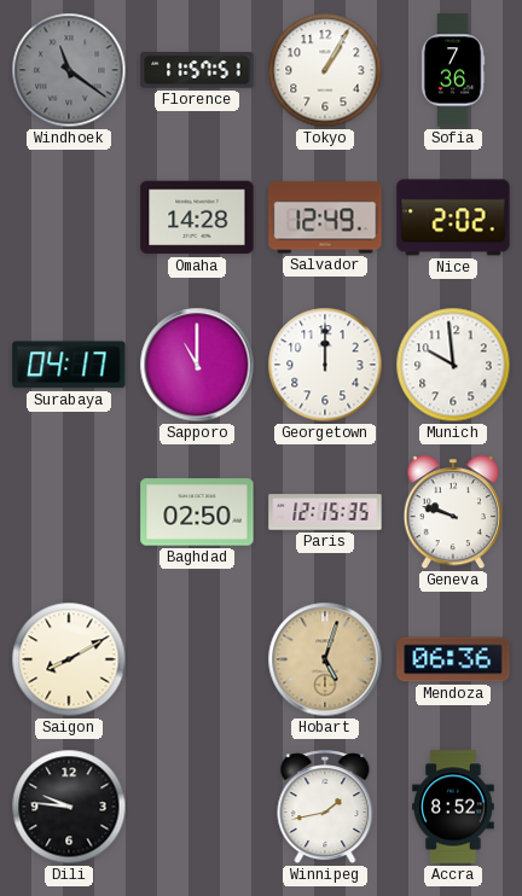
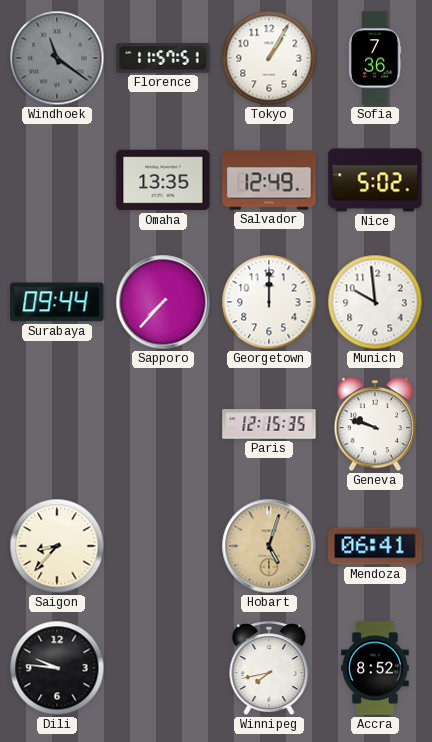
Omaha: 14:28 -> 13:35
Nice: 2:02 -> 5:02
Surabaya: 04:17 -> 09:44
Sapporo: 11:00 -> 7:37
Baghdad: 02:50 -> none
Saigon: 8:10 -> 8:37
Mendoza: 06:36 -> 06:41
Winnipeg: 1:43 -> 7:43
